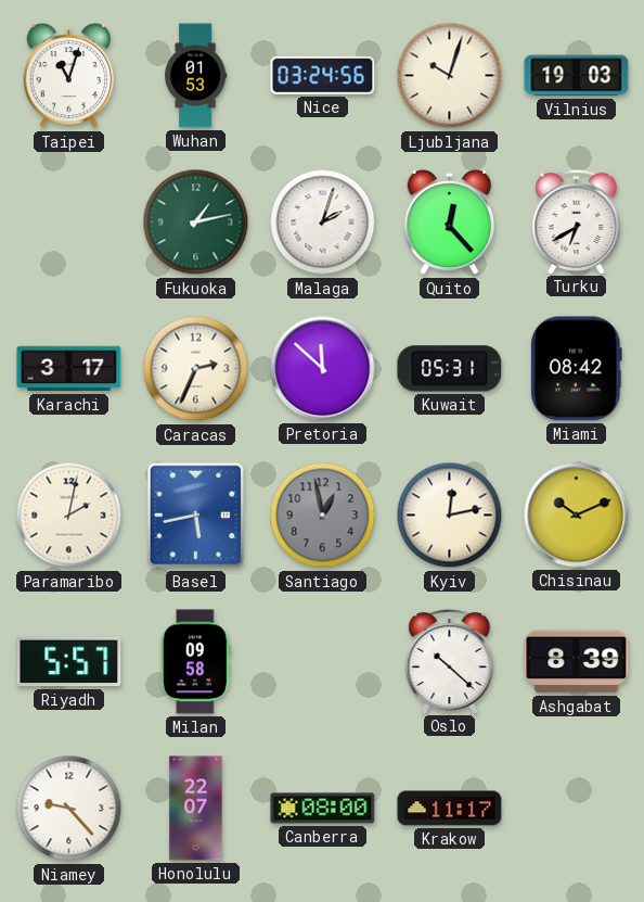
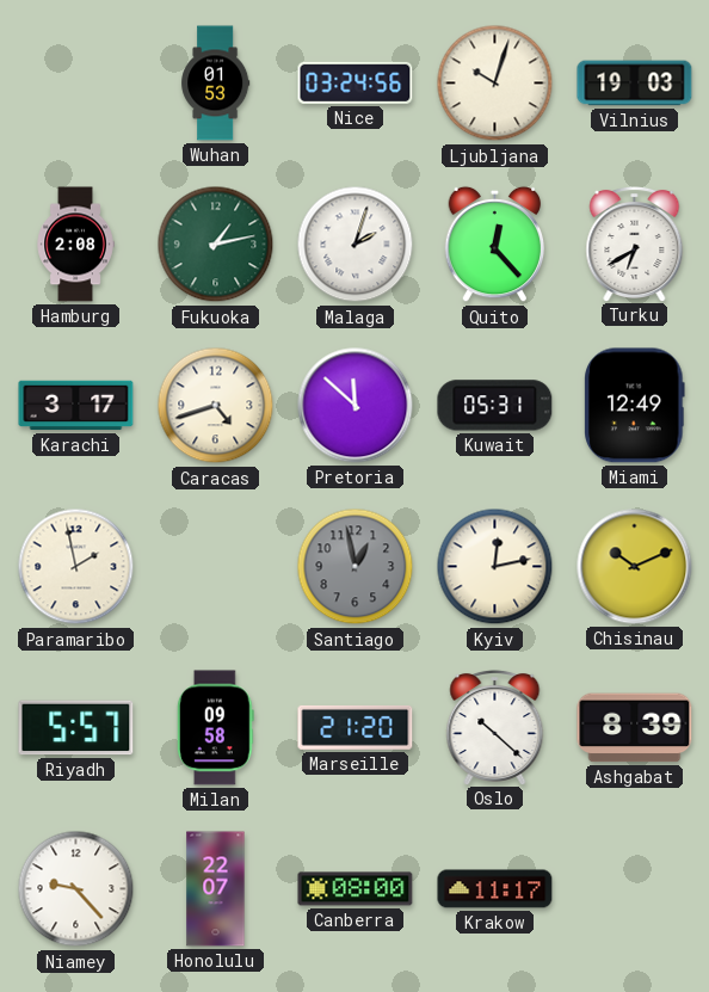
Taipei: 11:03 -> none
Hamburg: none -> 2:08
Caracas: 2:34 -> 4:42
Miami: 08:42 -> 12:49
Paramaribo: 2:02 -> 1:58
Basel: 5:43 -> none
Marseille: none -> 21:20
